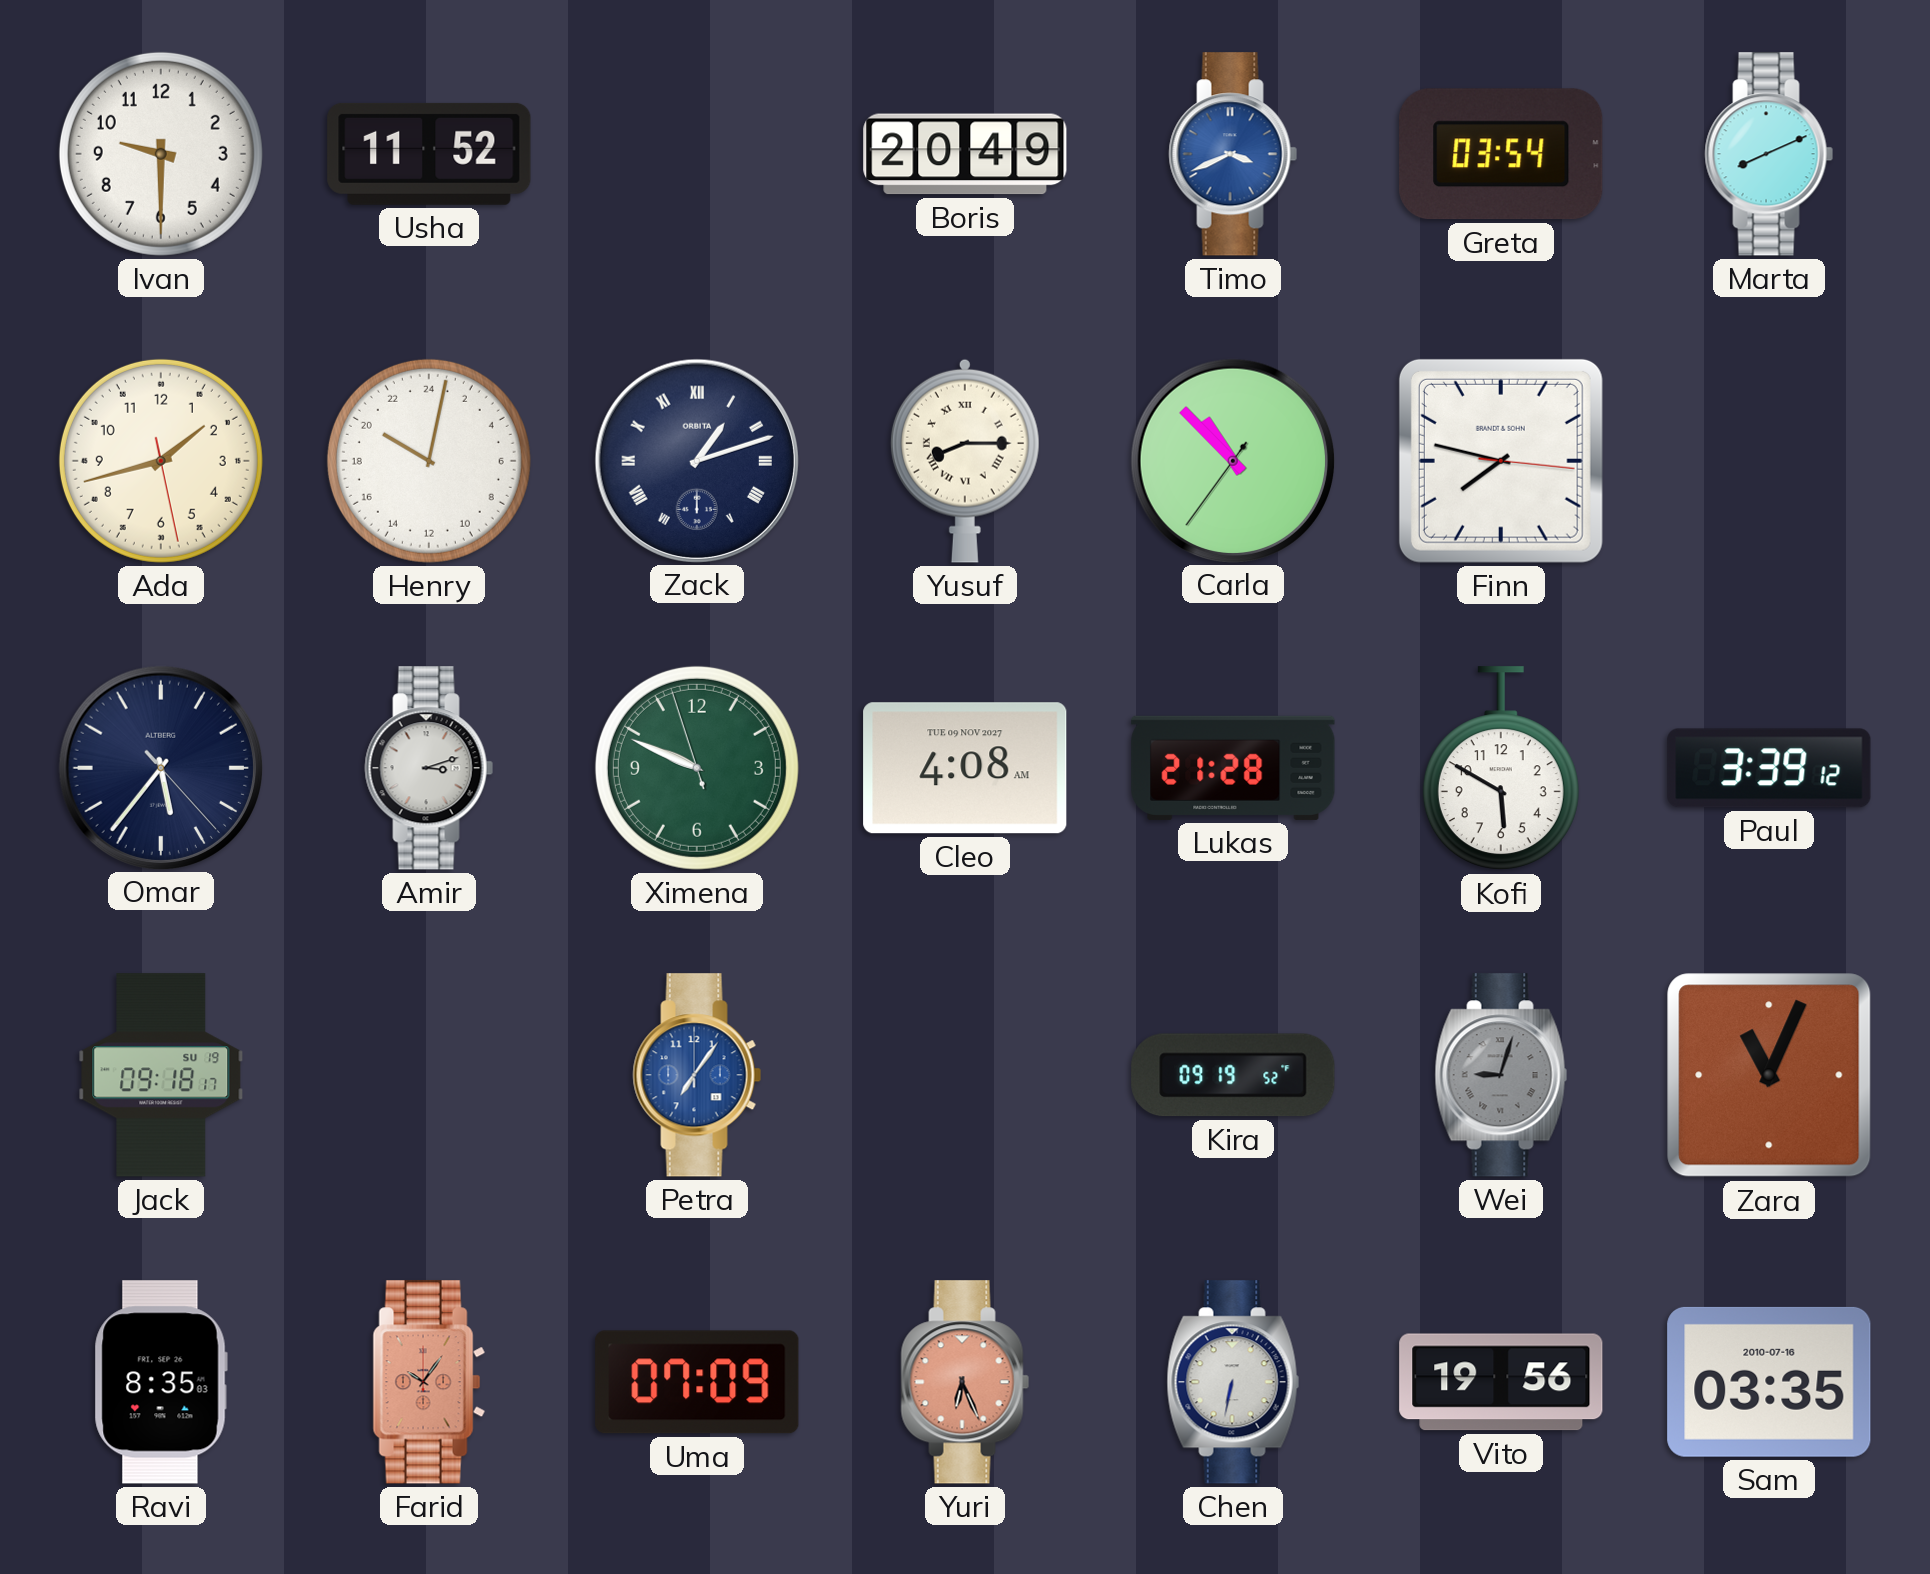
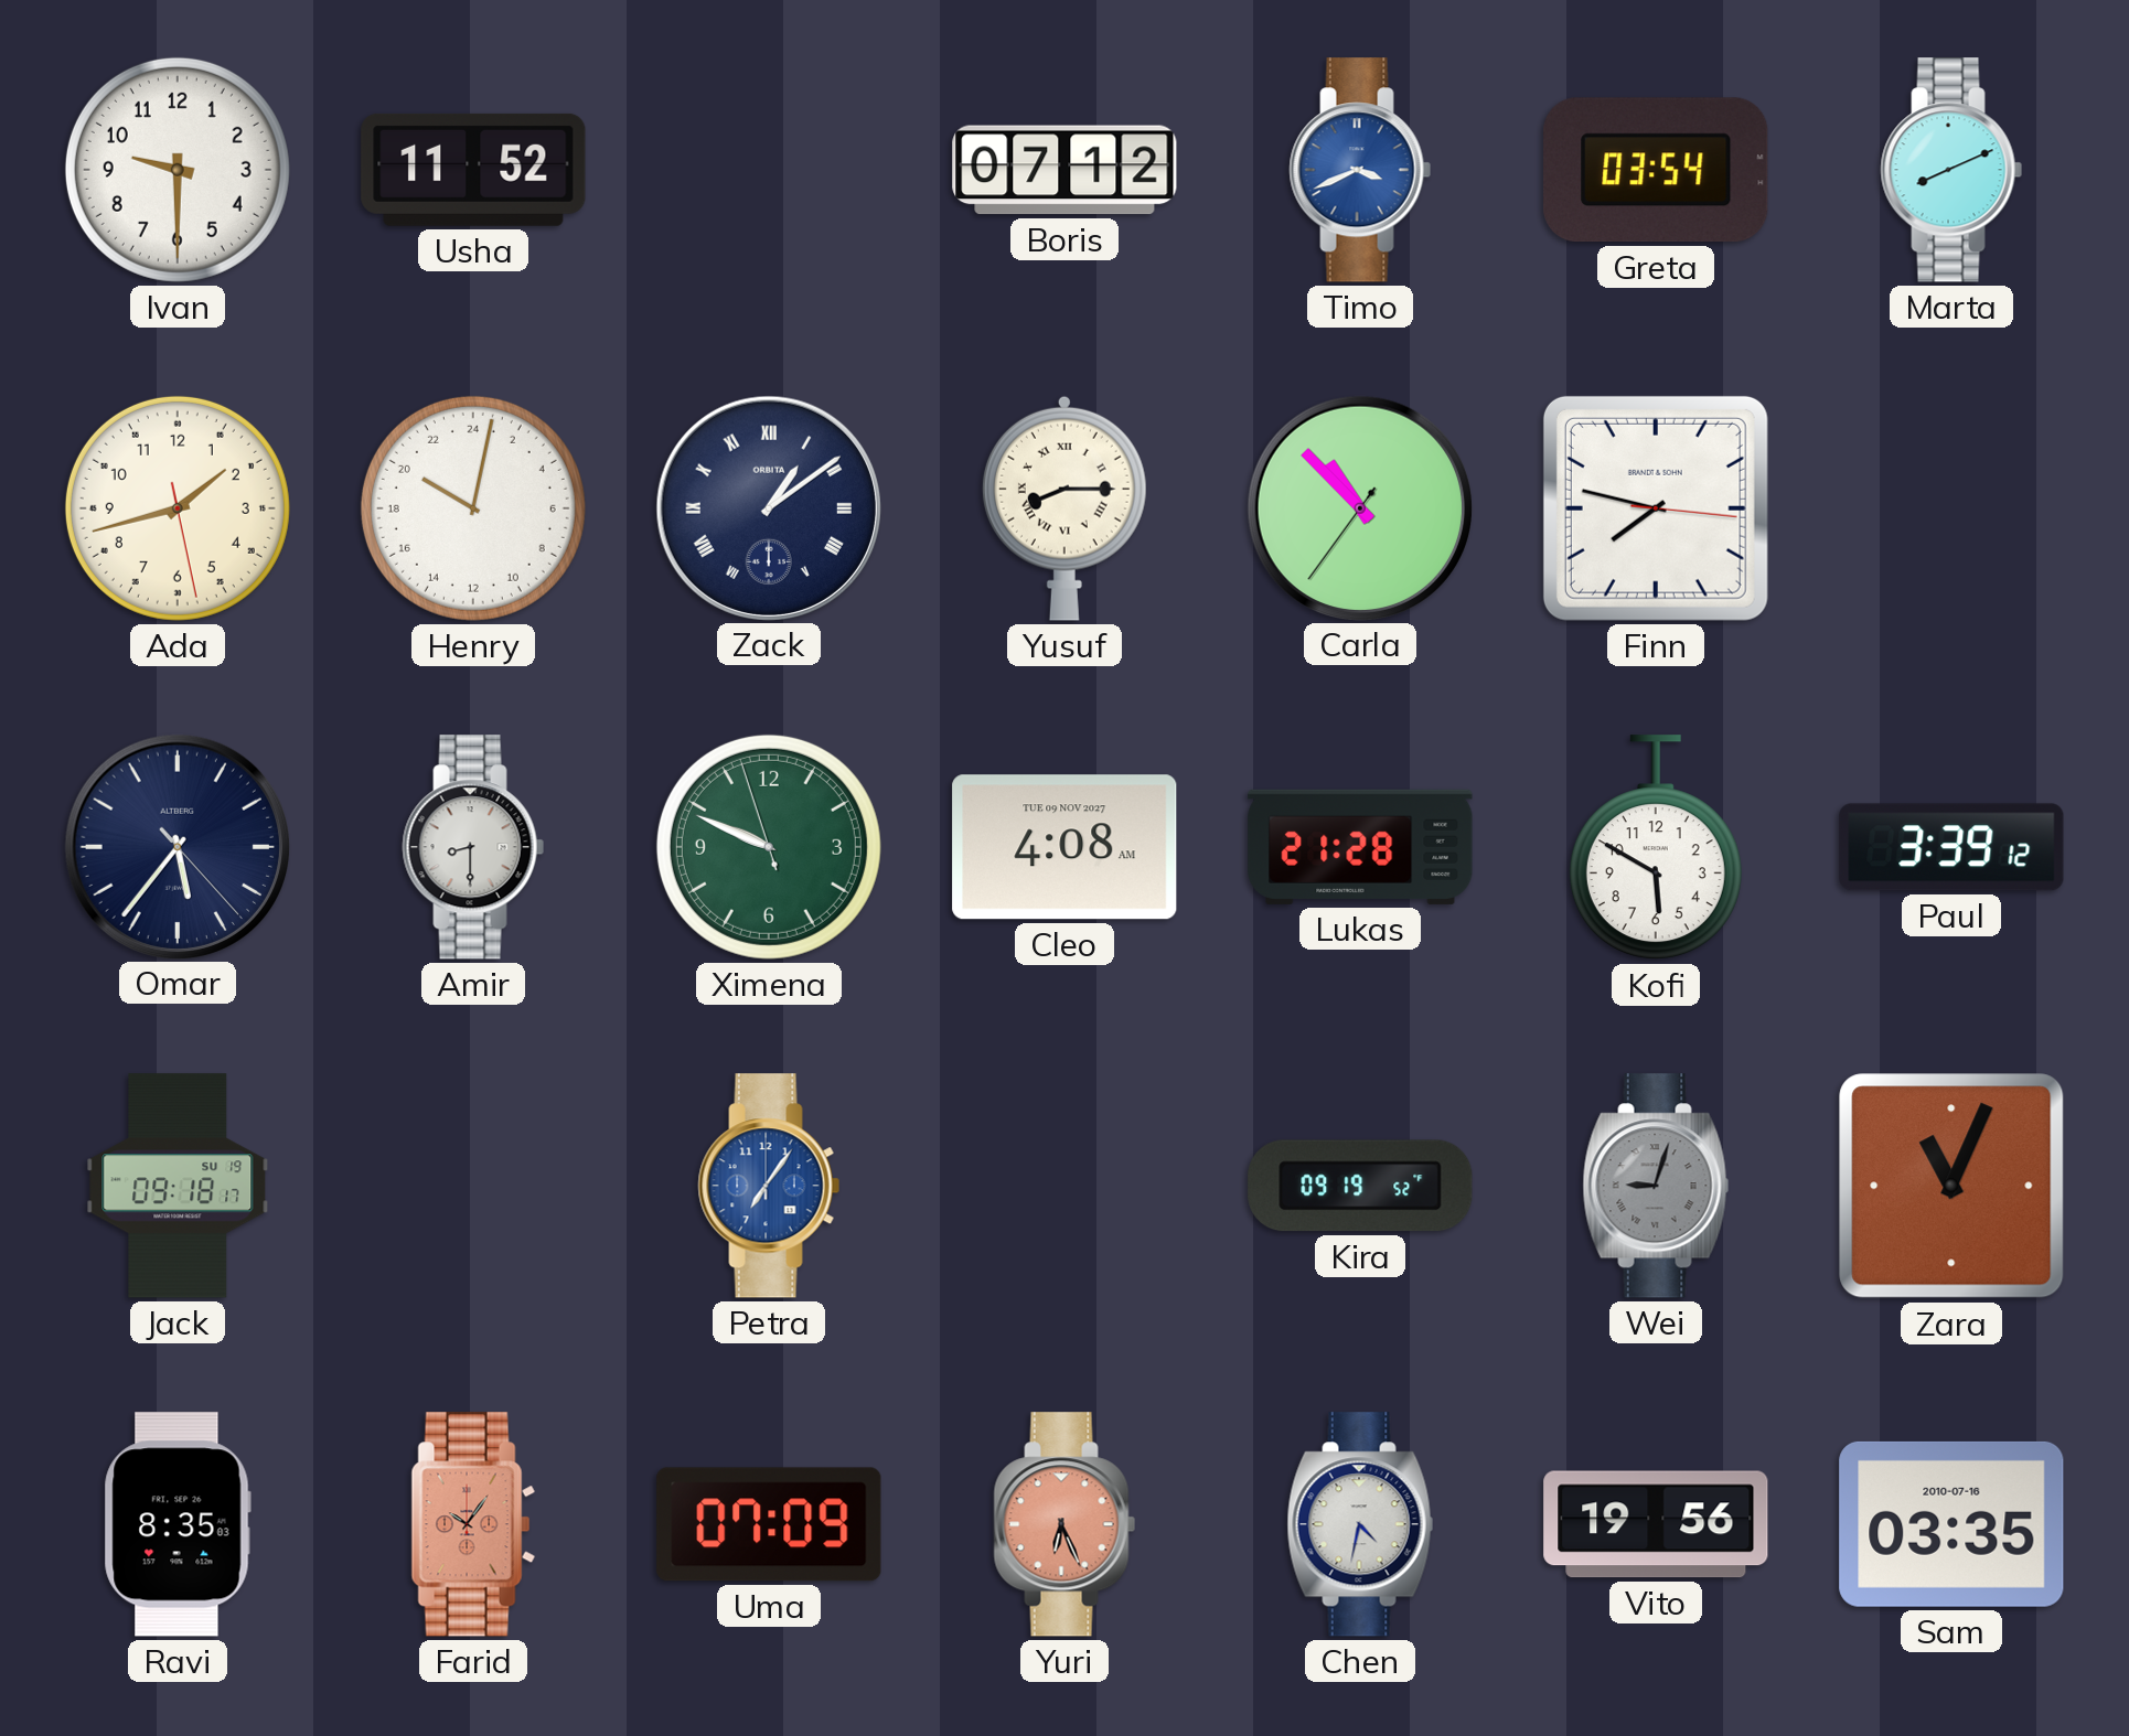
Boris: 20:49 -> 07:12
Zack: 1:12 -> 1:09
Amir: 3:12 -> 8:30
Chen: 6:32 -> 4:32
